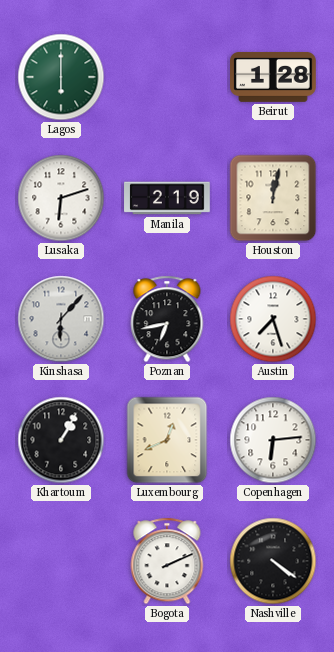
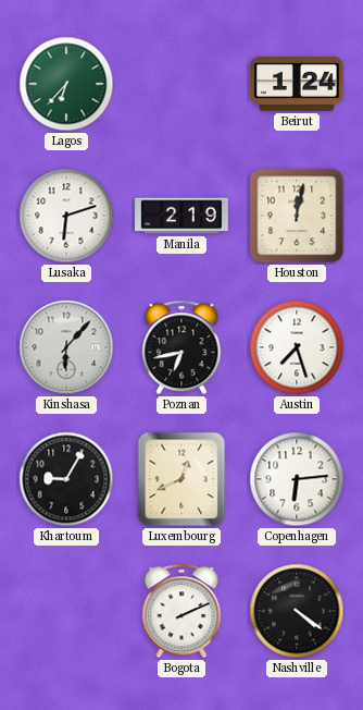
Lagos: 6:00 -> 6:37
Beirut: 1:28 -> 1:24
Khartoum: 1:05 -> 9:05
